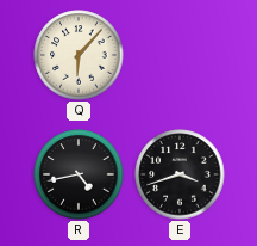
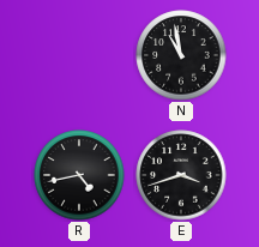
Q: 6:07 -> none
N: none -> 10:58
